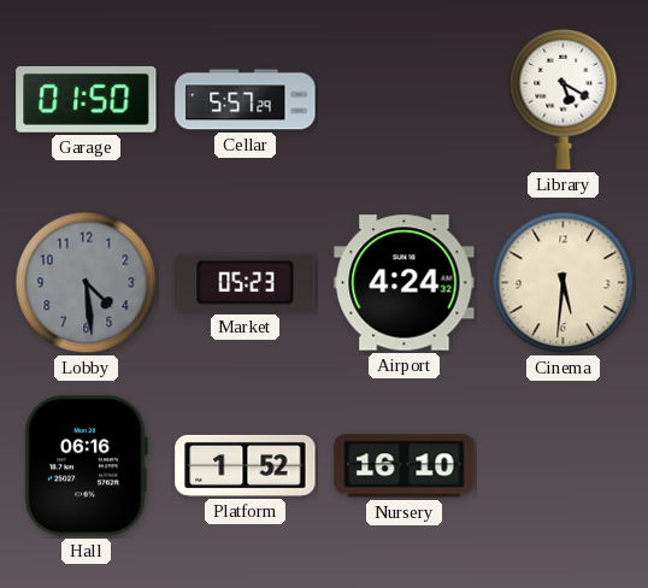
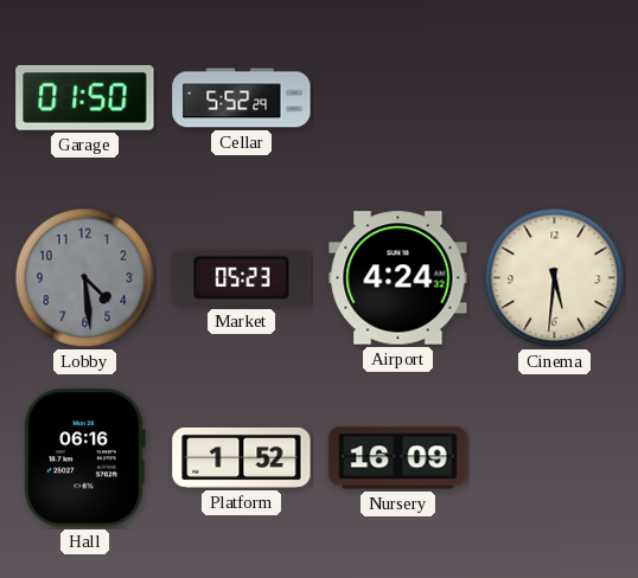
Cellar: 5:57 -> 5:52
Library: 5:20 -> none
Nursery: 16:10 -> 16:09
